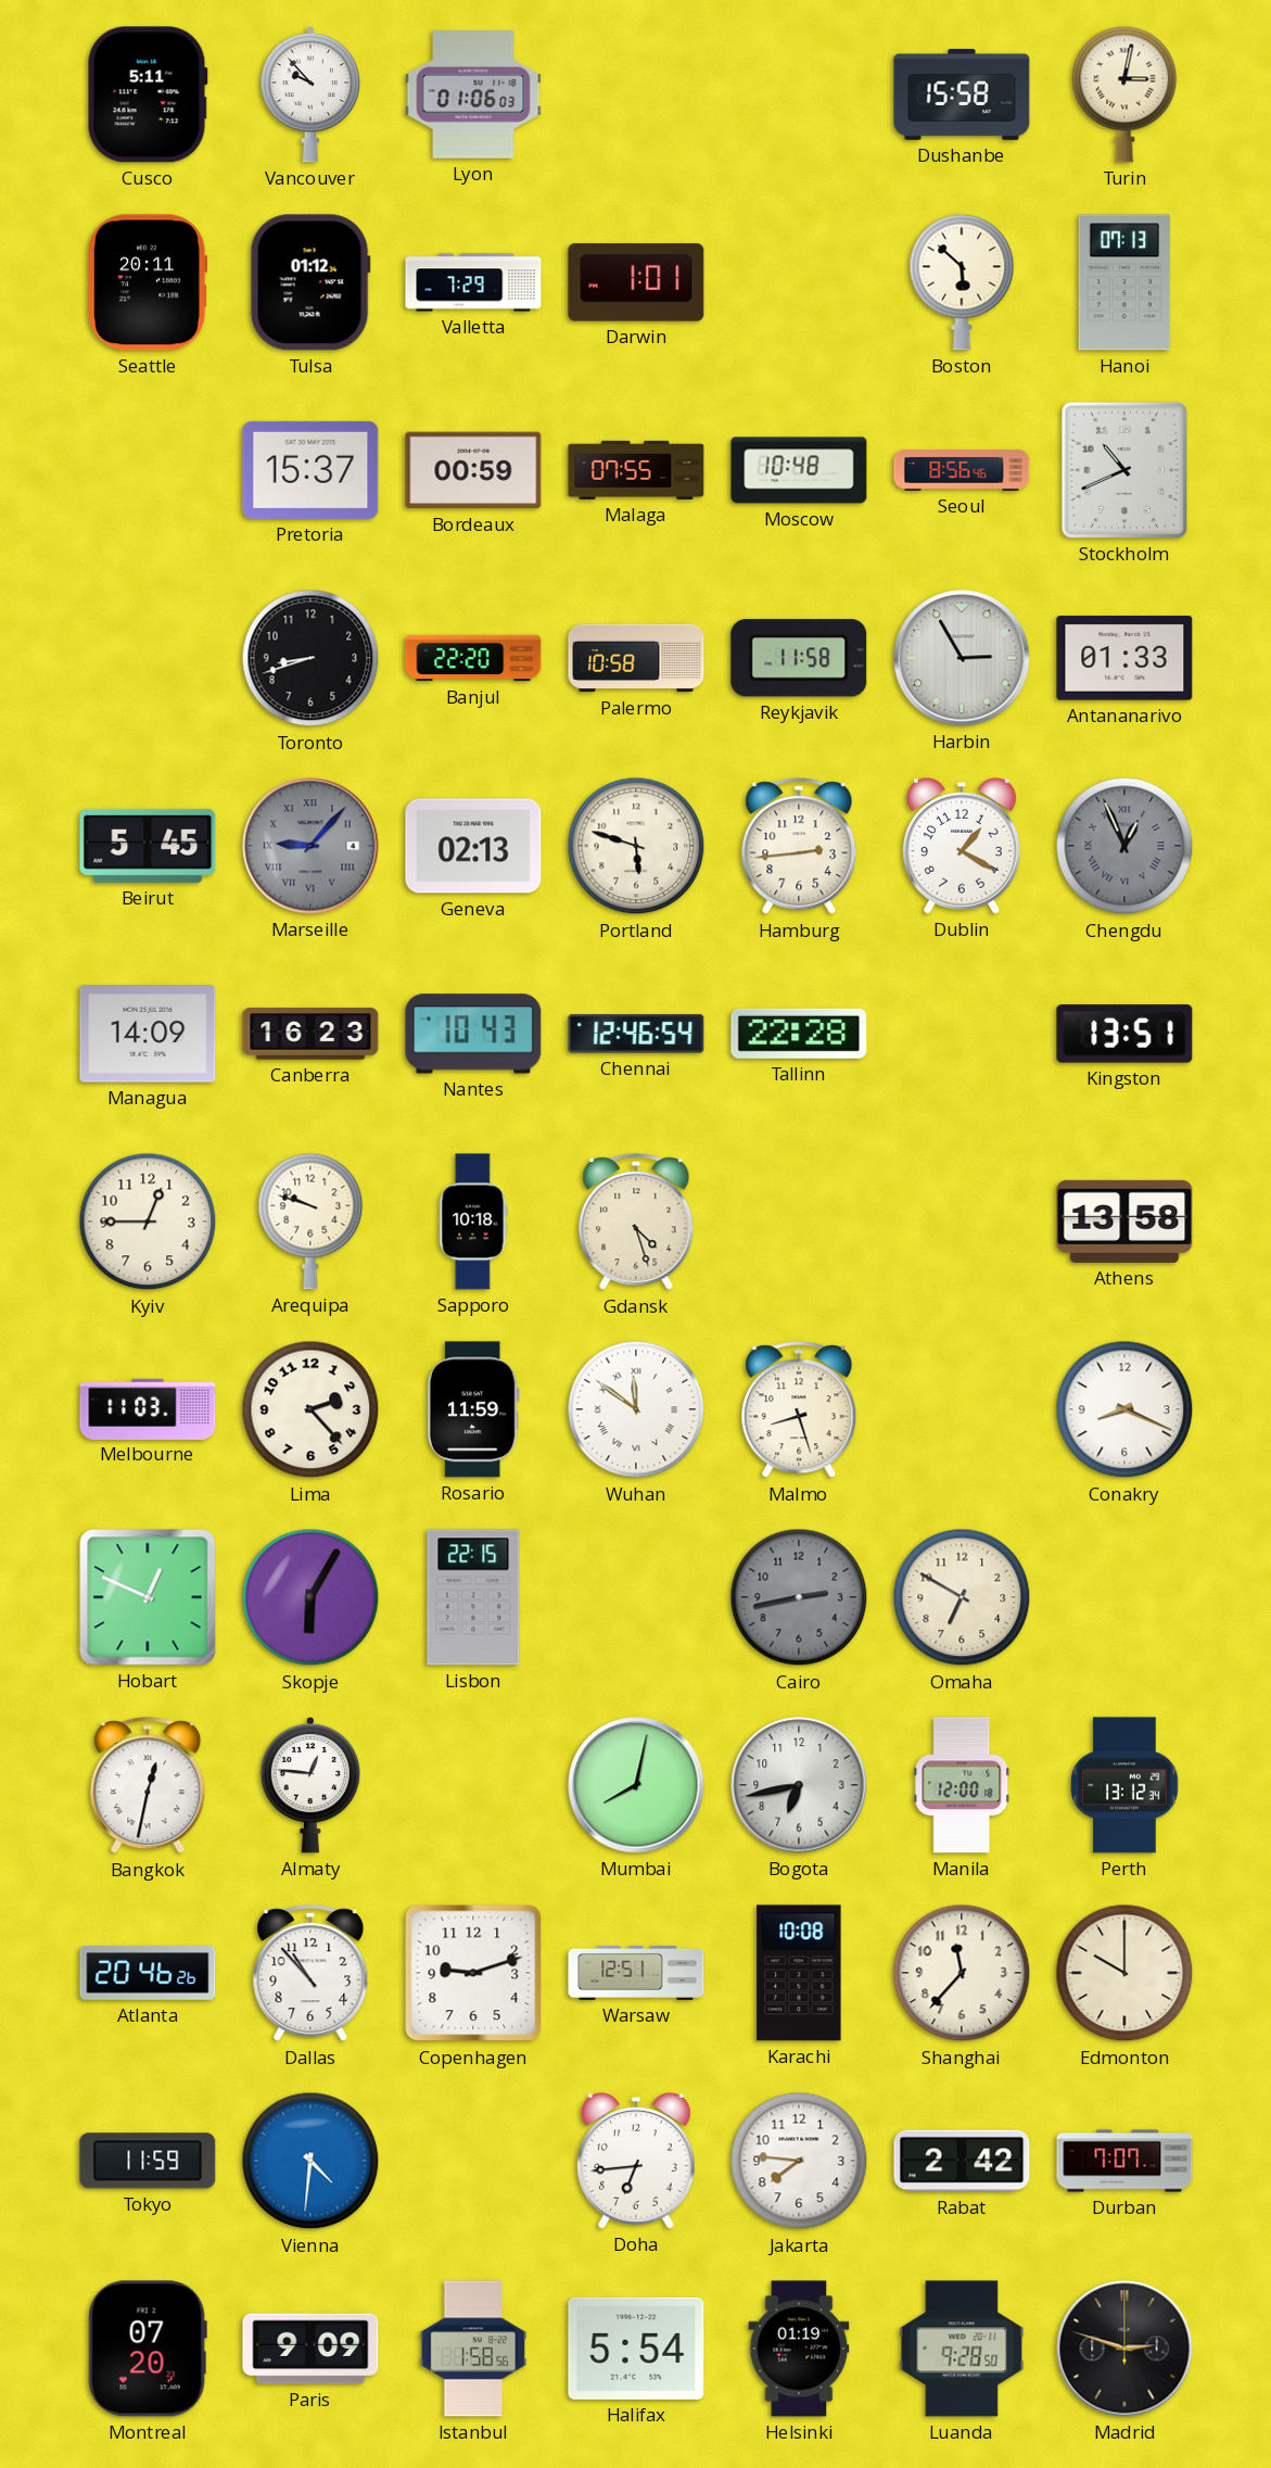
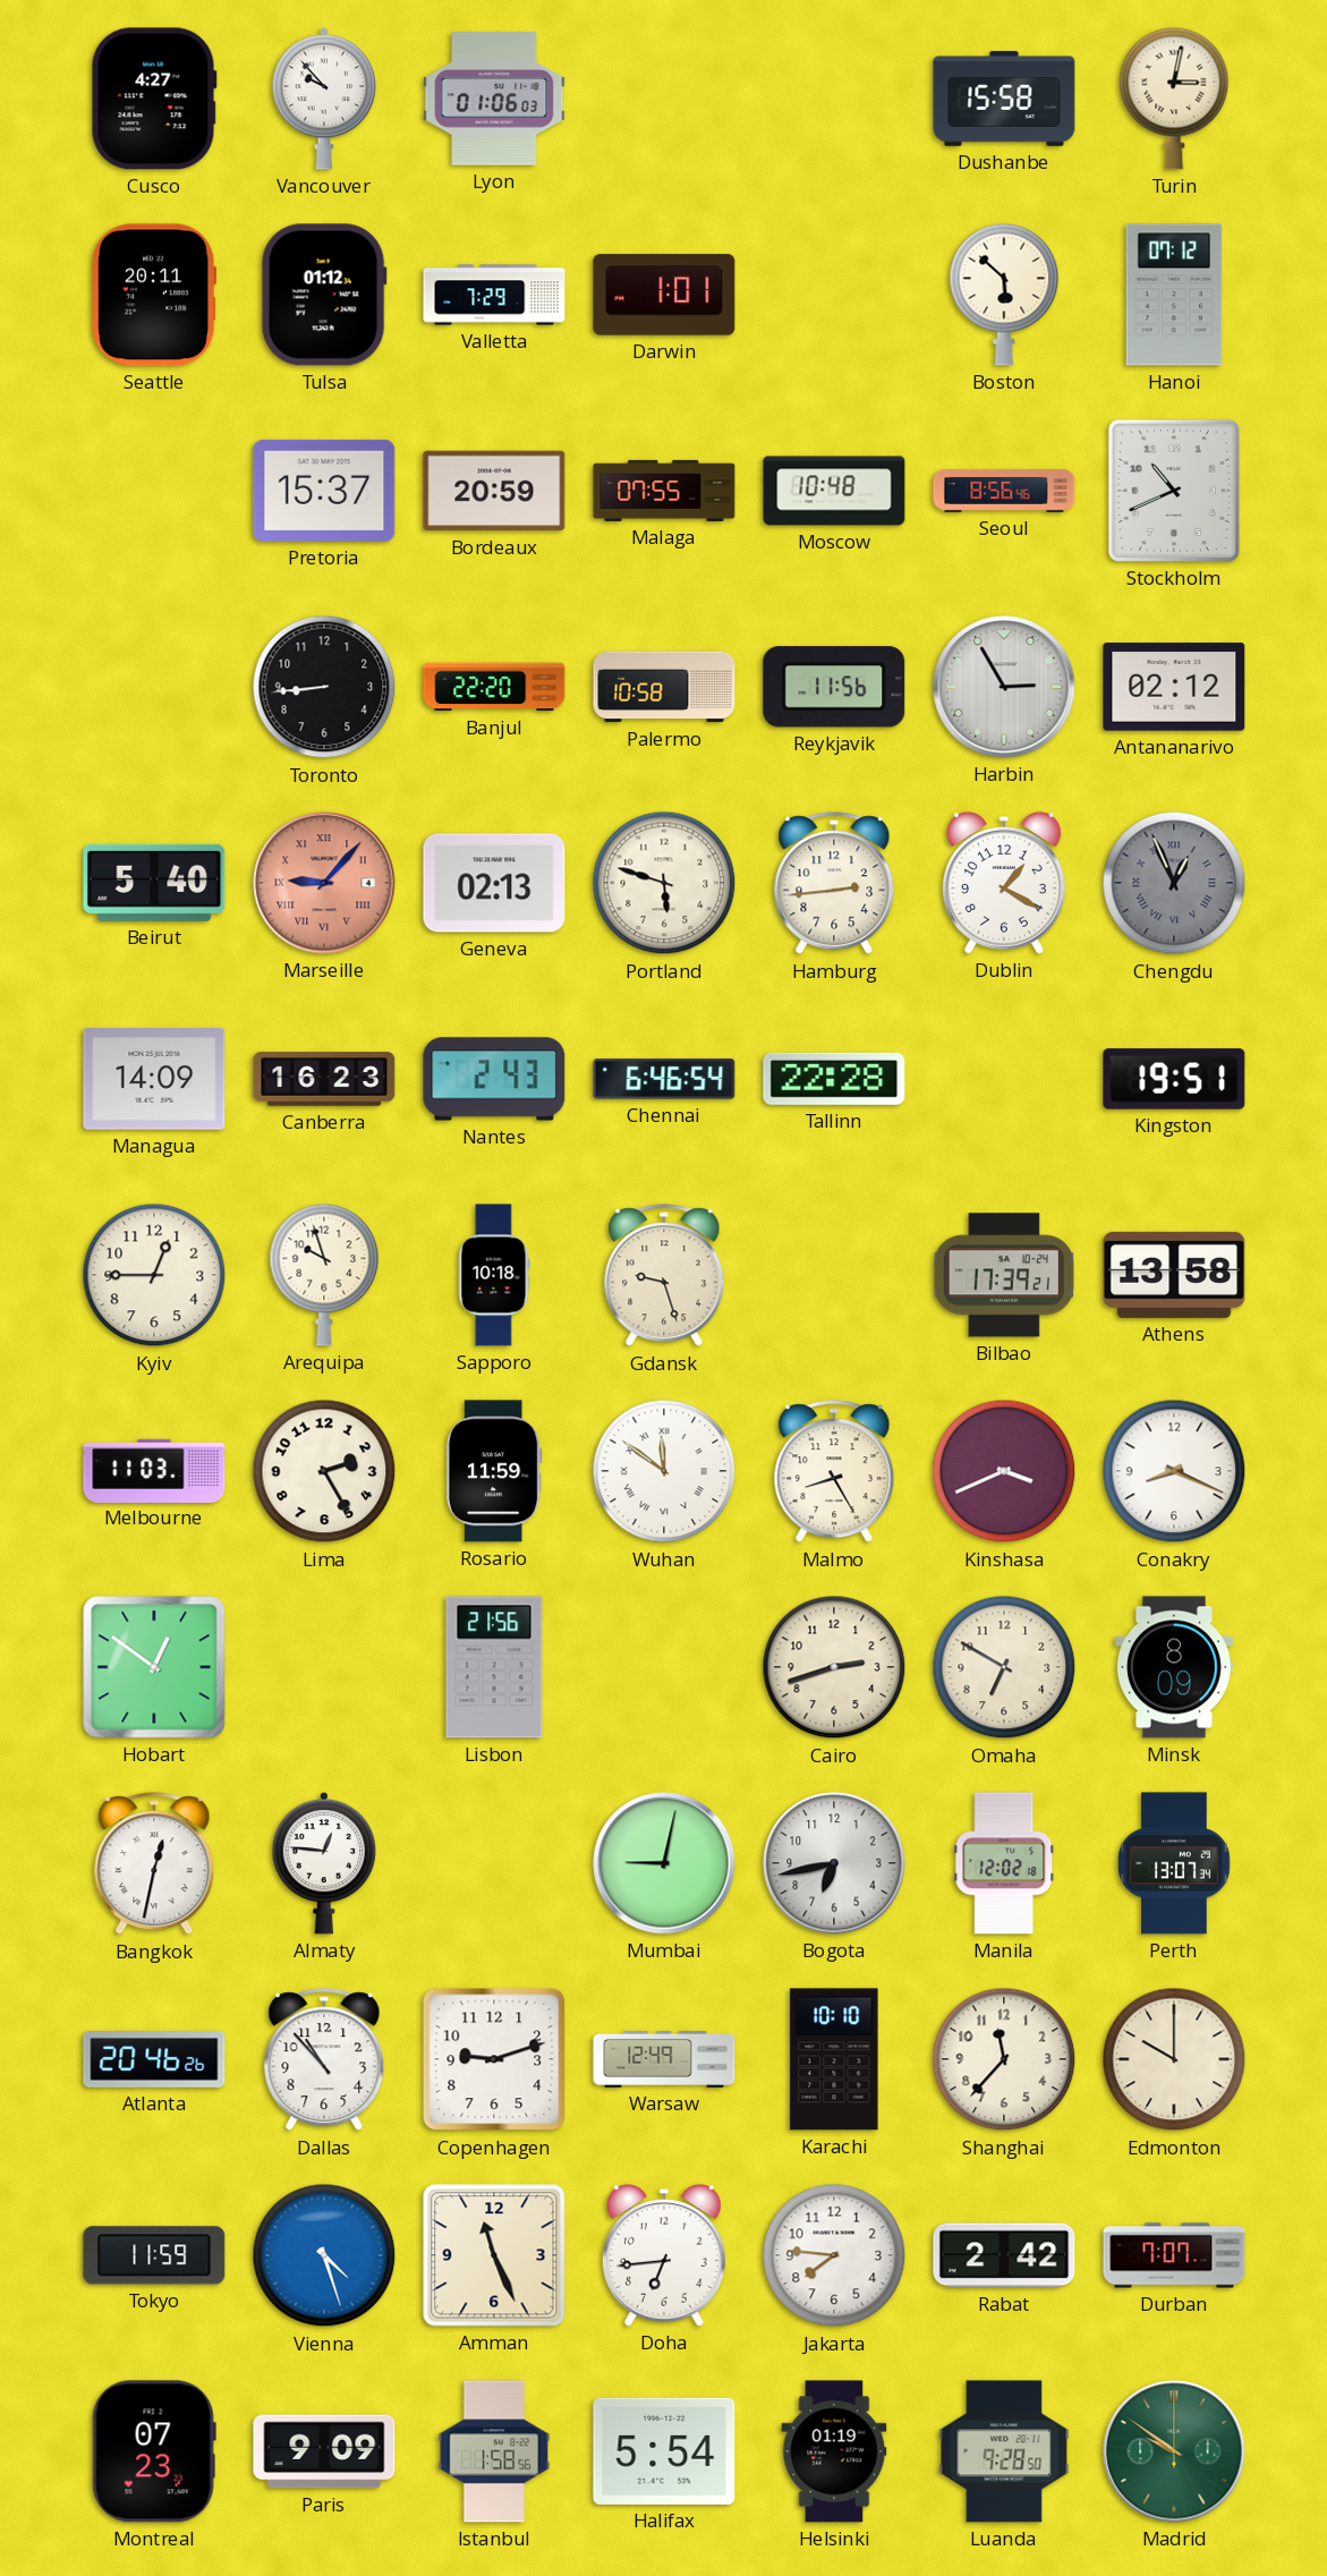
Cusco: 5:11 -> 4:27
Hanoi: 07:13 -> 07:12
Bordeaux: 00:59 -> 20:59
Toronto: 8:42 -> 8:44
Reykjavik: 11:58 -> 11:56
Antananarivo: 01:33 -> 02:12
Beirut: 5:45 -> 5:40
Marseille dial: grey -> salmon
Nantes: 10:43 -> 2:43
Chennai: 12:46 -> 6:46
Kingston: 13:51 -> 19:51
Arequipa: 9:48 -> 9:57
Gdansk: 4:27 -> 9:27
Bilbao: none -> 17:39
Lima: 2:23 -> 2:25
Malmo: 8:27 -> 8:25
Kinshasa: none -> 3:41
Hobart: 12:49 -> 12:51
Skopje: 6:05 -> none
Lisbon: 22:15 -> 21:56
Cairo: 2:43 -> 2:42
Cairo dial: grey -> cream
Minsk: none -> 8:09
Mumbai: 8:02 -> 9:02
Manila: 12:00 -> 12:02
Perth: 13:12 -> 13:07
Warsaw: 12:51 -> 12:49
Karachi: 10:08 -> 10:10
Vienna: 4:31 -> 4:27
Amman: none -> 11:26
Montreal: 07:20 -> 07:23
Madrid: 2:48 -> 9:51
Madrid dial: black -> green
